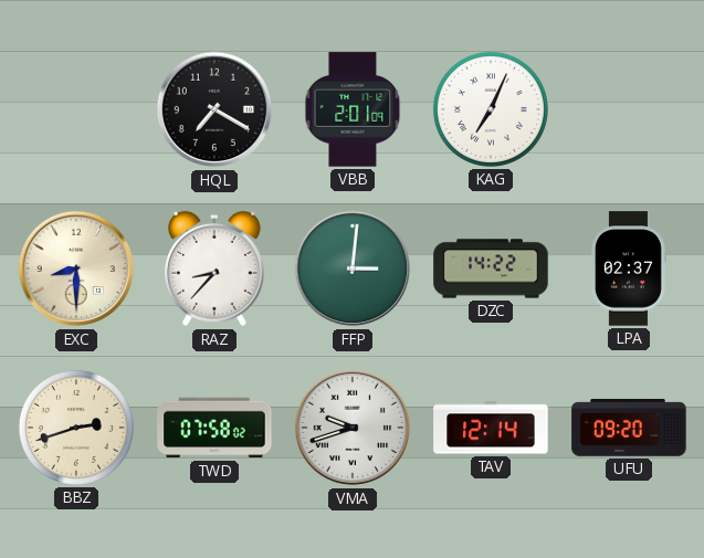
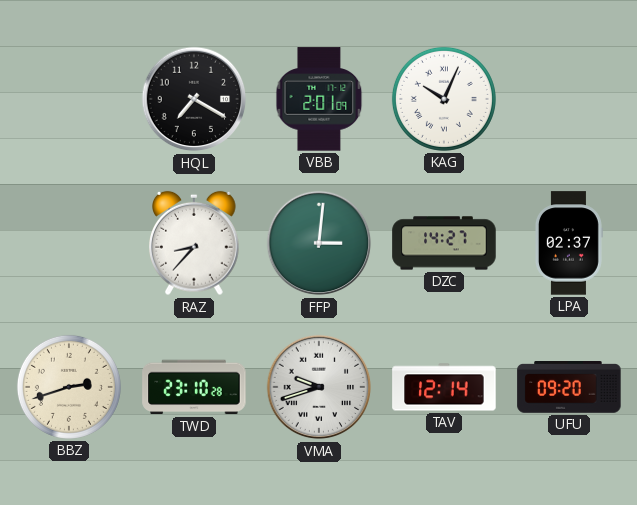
KAG: 7:04 -> 10:04
EXC: 8:30 -> none
DZC: 14:22 -> 14:27
TWD: 07:58 -> 23:10
